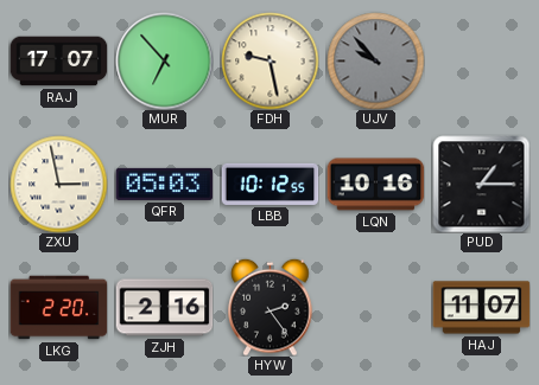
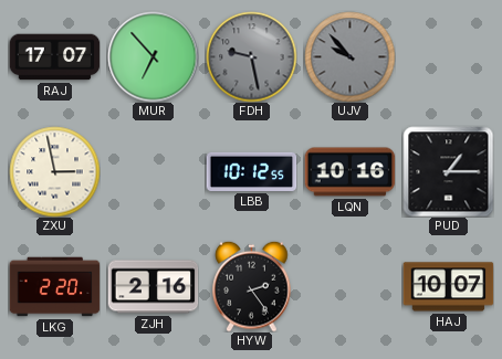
FDH dial: cream -> grey
QFR: 05:03 -> none
HAJ: 11:07 -> 10:07
